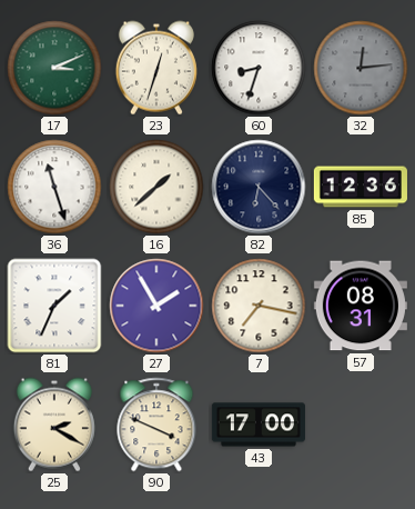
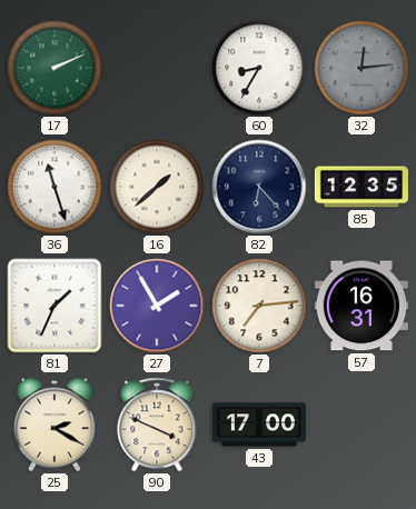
17: 3:11 -> 2:11
23: 12:33 -> none
60: 8:33 -> 8:35
85: 12:36 -> 12:35
7: 7:17 -> 7:14
57: 08:31 -> 16:31
